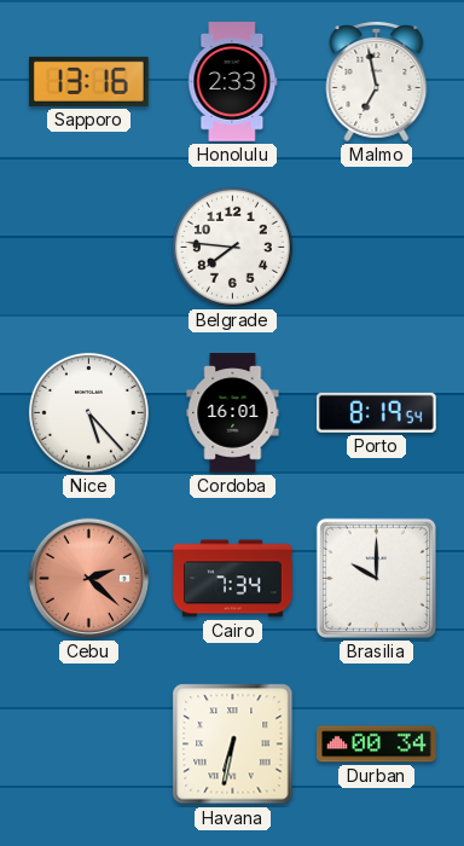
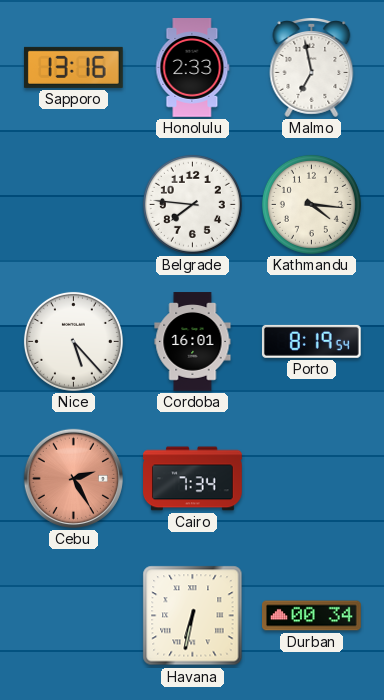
Kathmandu: none -> 4:16
Cebu: 2:22 -> 2:25
Brasilia: 10:00 -> none
